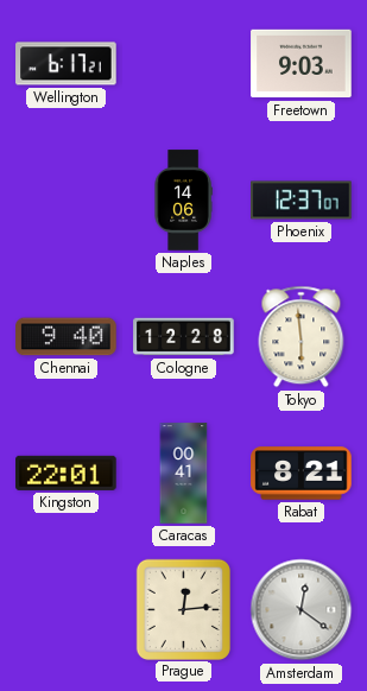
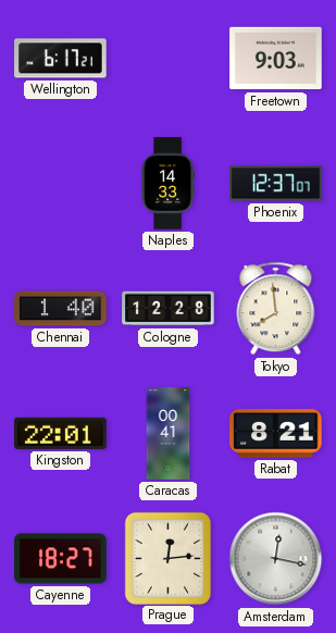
Naples: 14:06 -> 14:33
Chennai: 9:40 -> 1:40
Tokyo: 5:59 -> 7:59
Cayenne: none -> 18:27
Amsterdam: 12:21 -> 12:17
